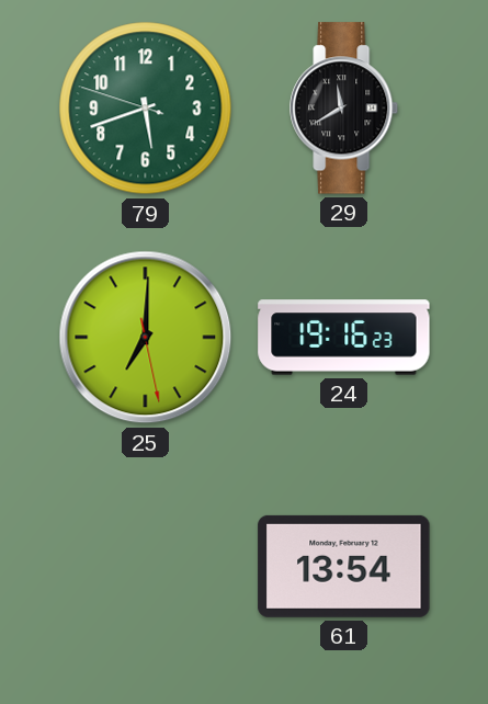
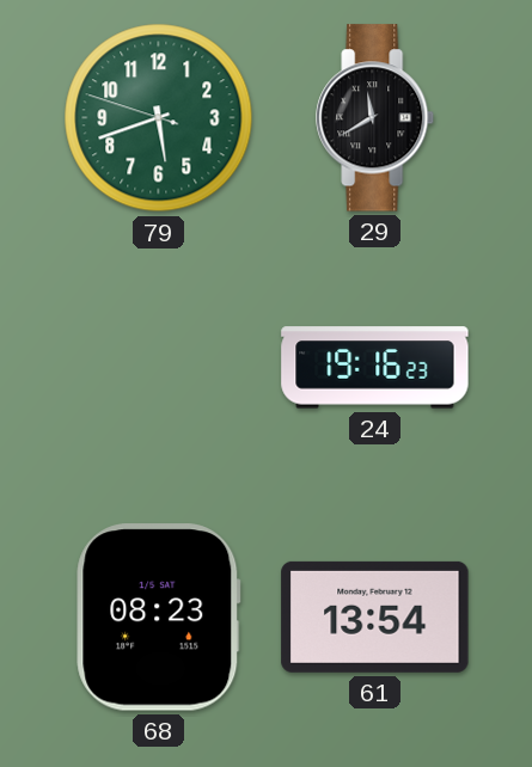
25: 7:00 -> none
68: none -> 08:23
